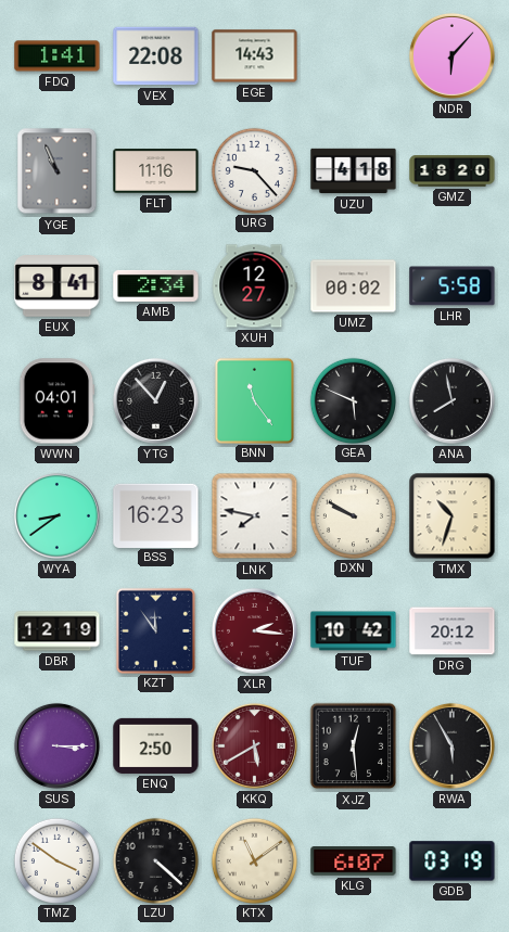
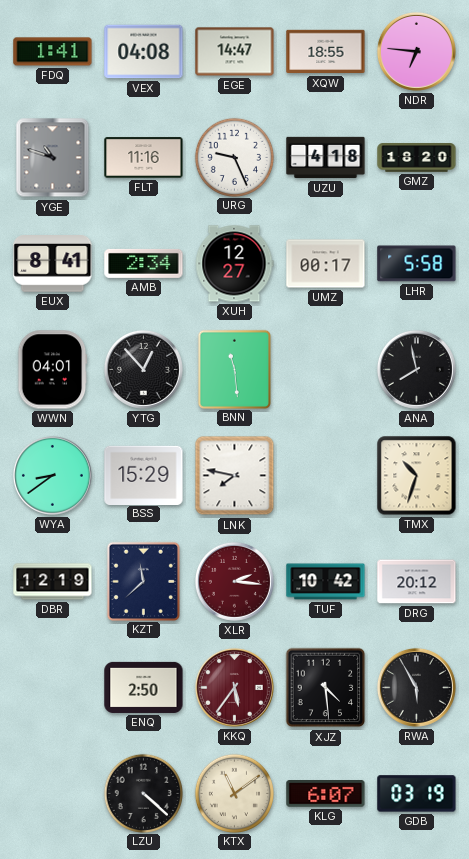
VEX: 22:08 -> 04:08
EGE: 14:43 -> 14:47
XQW: none -> 18:55
NDR: 6:07 -> 6:46
YGE: 10:56 -> 10:48
URG: 9:23 -> 9:26
UMZ: 00:02 -> 00:17
BNN: 11:24 -> 11:29
GEA: 5:49 -> none
BSS: 16:23 -> 15:29
DXN: 9:50 -> none
KZT: 11:54 -> 11:38
SUS: 3:15 -> none
KKQ: 5:40 -> 5:36
XJZ: 12:29 -> 4:29
TMZ: 3:51 -> none
